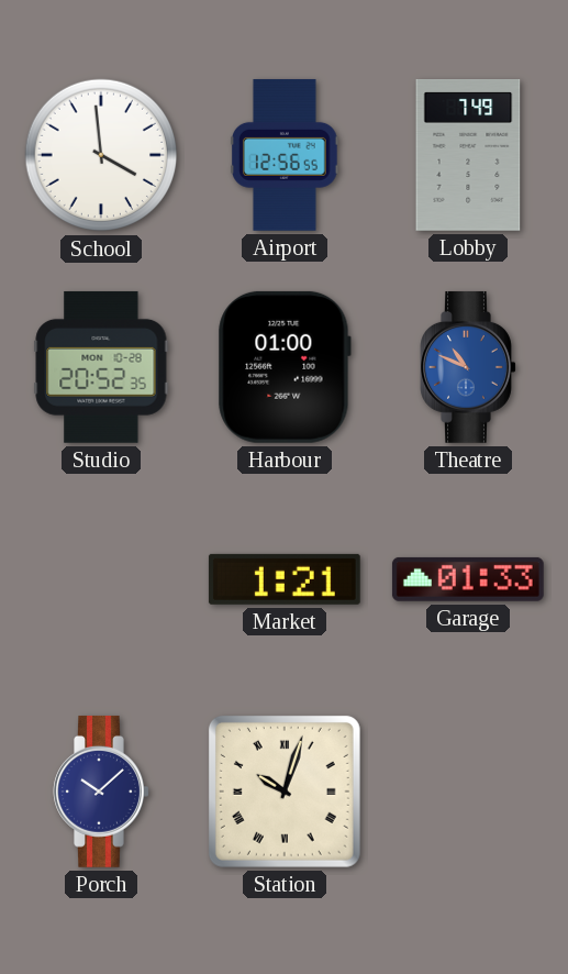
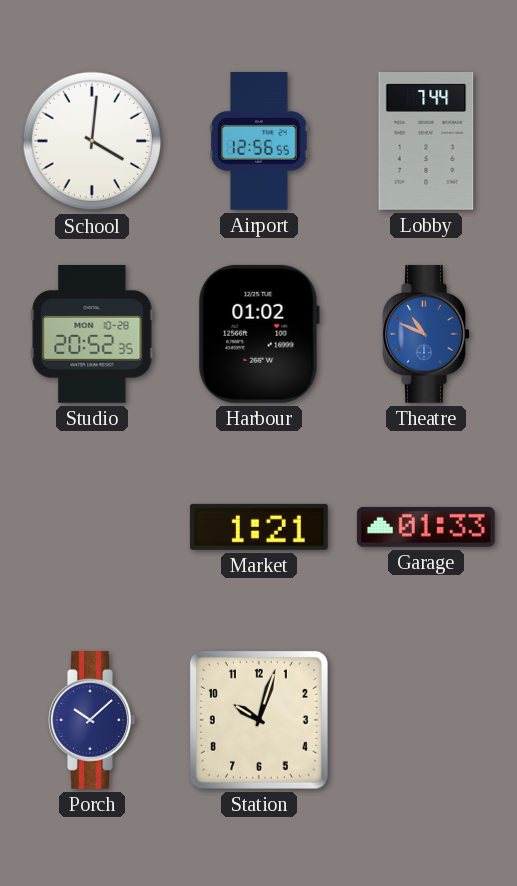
School: 3:59 -> 4:01
Lobby: 7:49 -> 7:44
Harbour: 01:00 -> 01:02
Station numerals: Roman -> Arabic
